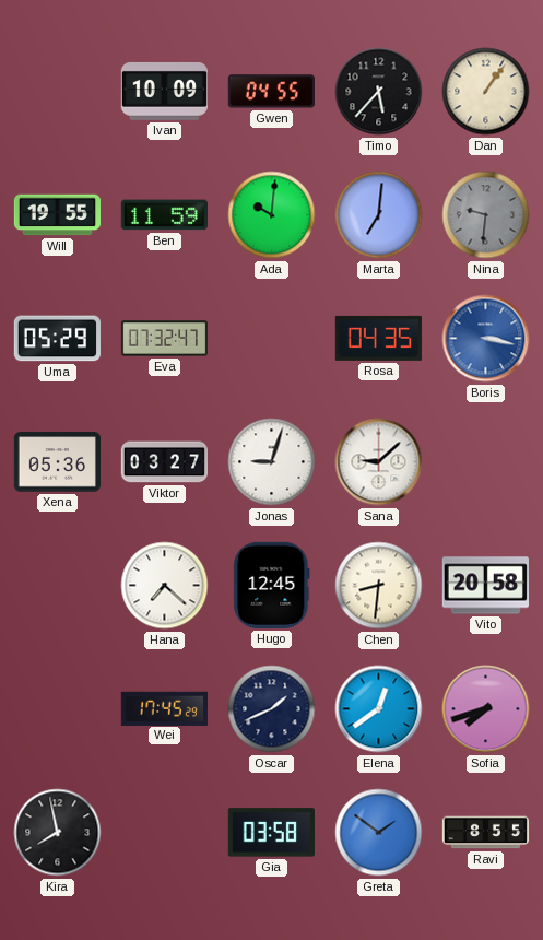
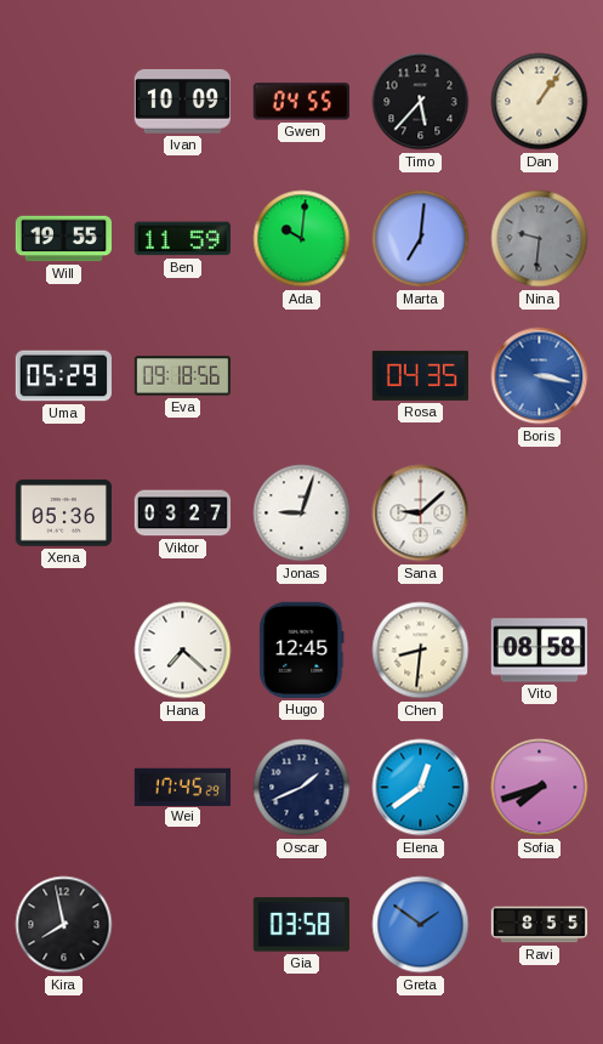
Eva: 07:32 -> 09:18
Vito: 20:58 -> 08:58
